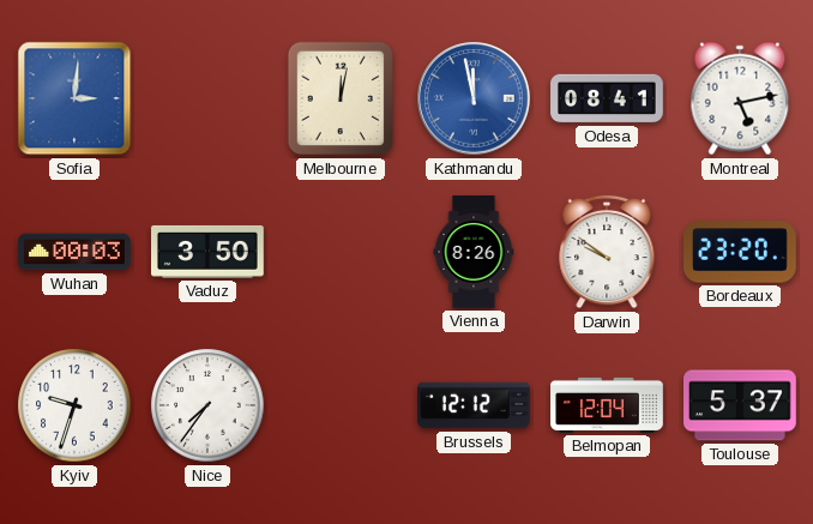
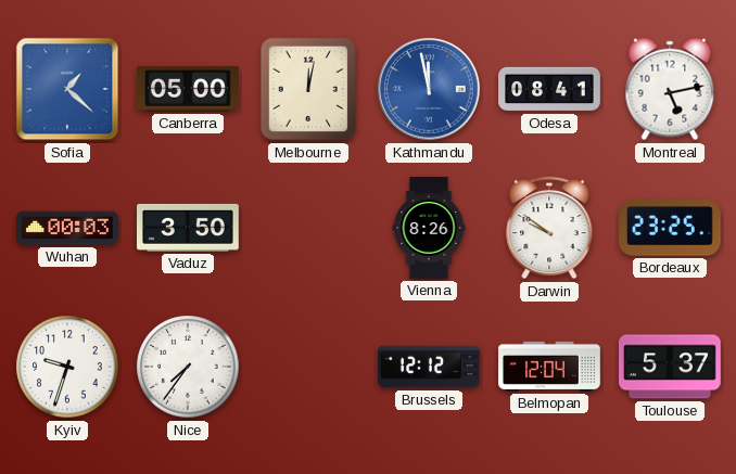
Sofia: 3:01 -> 1:22
Canberra: none -> 05:00
Bordeaux: 23:20 -> 23:25
